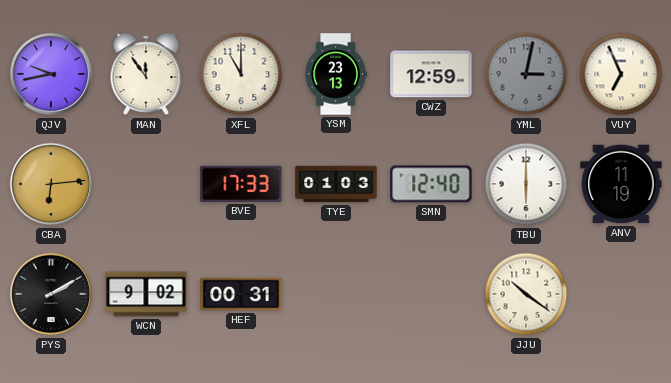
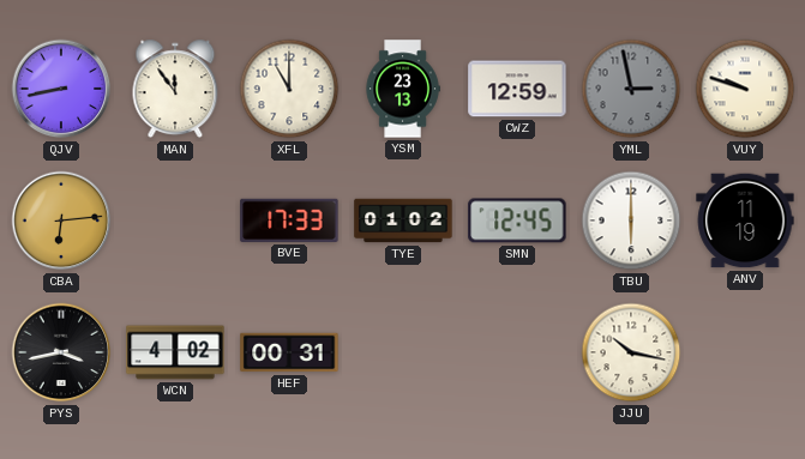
QJV: 9:43 -> 8:43
YML: 3:02 -> 2:58
VUY: 6:56 -> 9:48
TYE: 01:03 -> 01:02
SMN: 12:40 -> 12:45
PYS: 2:10 -> 3:43
WCN: 9:02 -> 4:02
JJU: 10:21 -> 10:17
